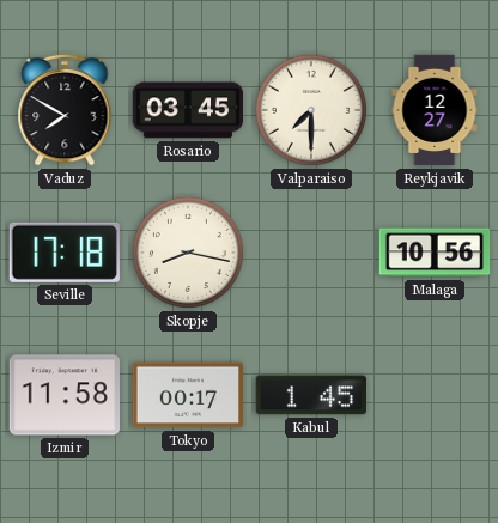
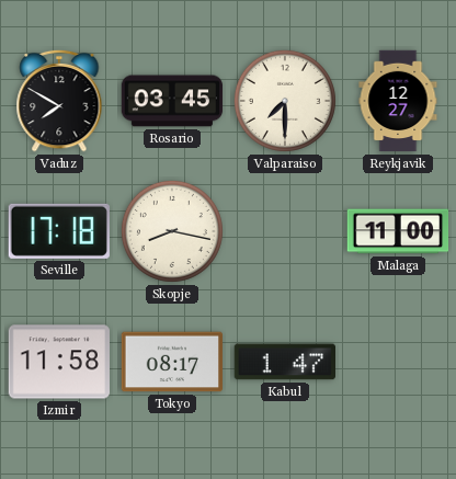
Malaga: 10:56 -> 11:00
Tokyo: 00:17 -> 08:17
Kabul: 1:45 -> 1:47
